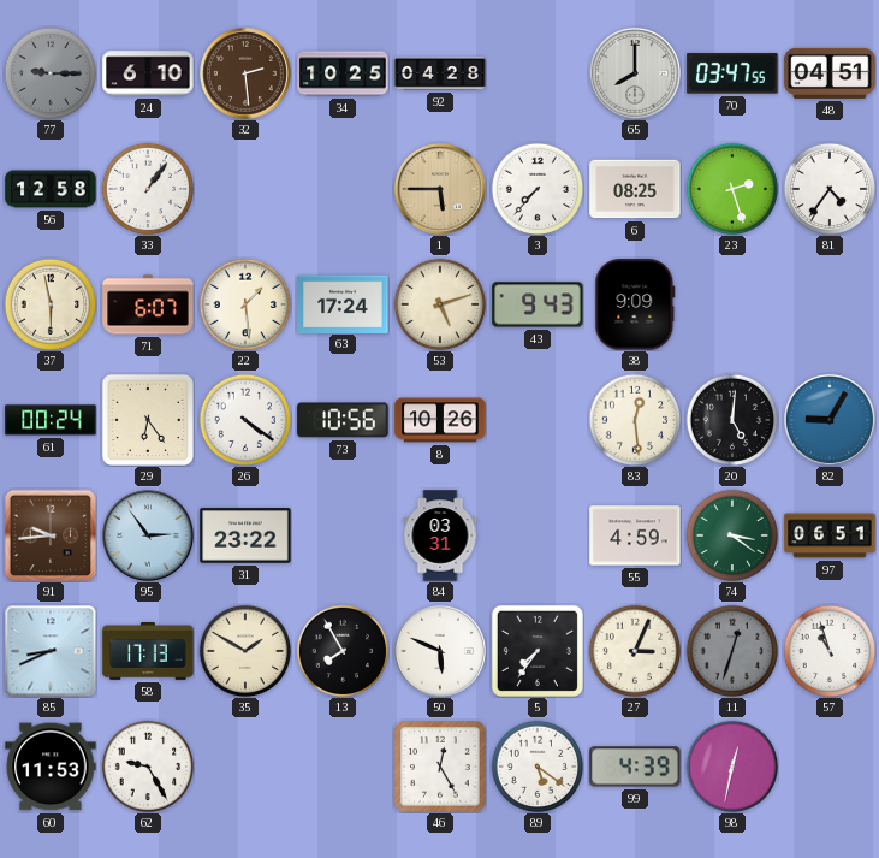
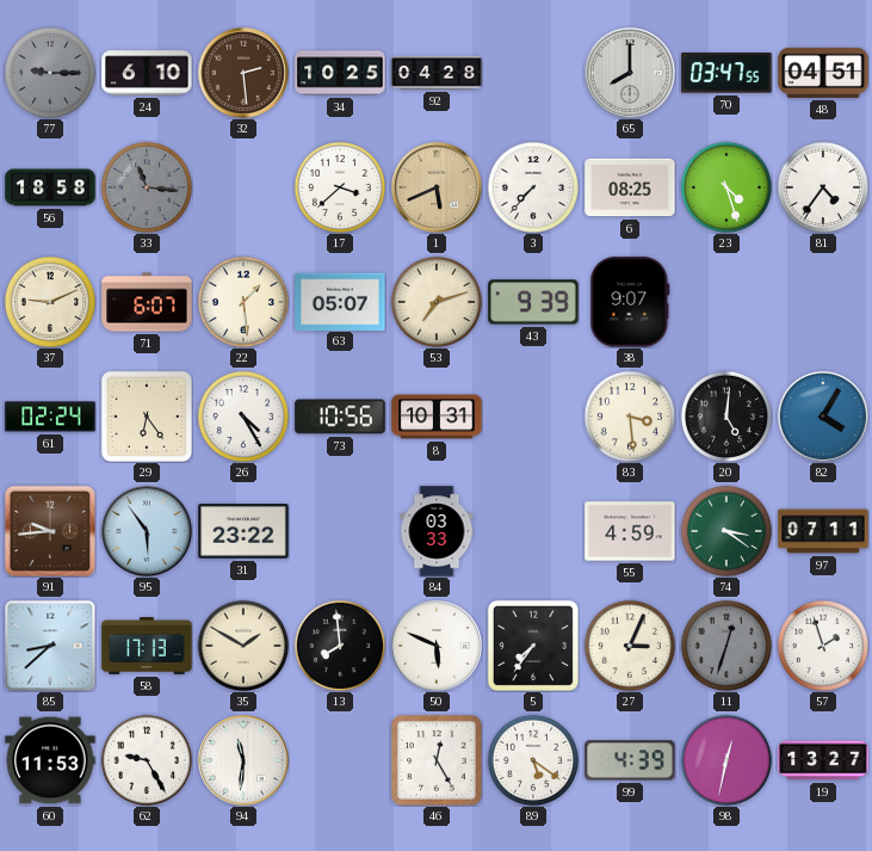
56: 12:58 -> 18:58
33: 1:06 -> 11:16
33 dial: white -> grey
17: none -> 3:38
1: 5:45 -> 5:41
23: 2:27 -> 4:27
37: 5:58 -> 9:11
63: 17:24 -> 05:07
53: 5:12 -> 7:12
43: 9:43 -> 9:39
38: 9:09 -> 9:07
61: 00:24 -> 02:24
26: 4:21 -> 4:25
8: 10:26 -> 10:31
83: 12:29 -> 3:29
82: 9:05 -> 4:05
95: 2:54 -> 5:54
84: 03:31 -> 03:33
97: 06:51 -> 07:11
85: 8:41 -> 8:38
13: 7:55 -> 7:59
57: 10:57 -> 1:57
94: none -> 11:31
19: none -> 13:27
